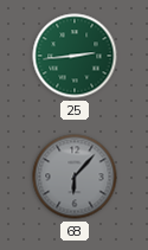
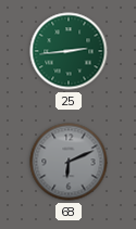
68: 6:07 -> 6:11
